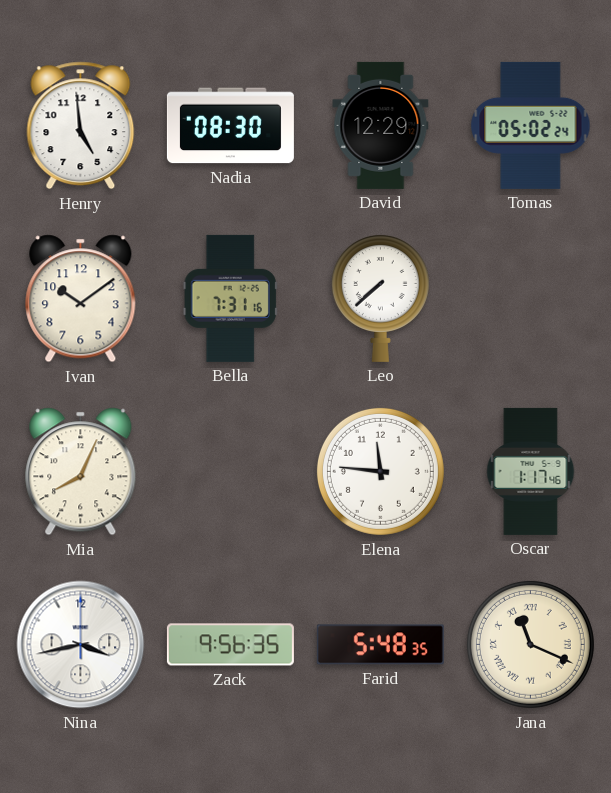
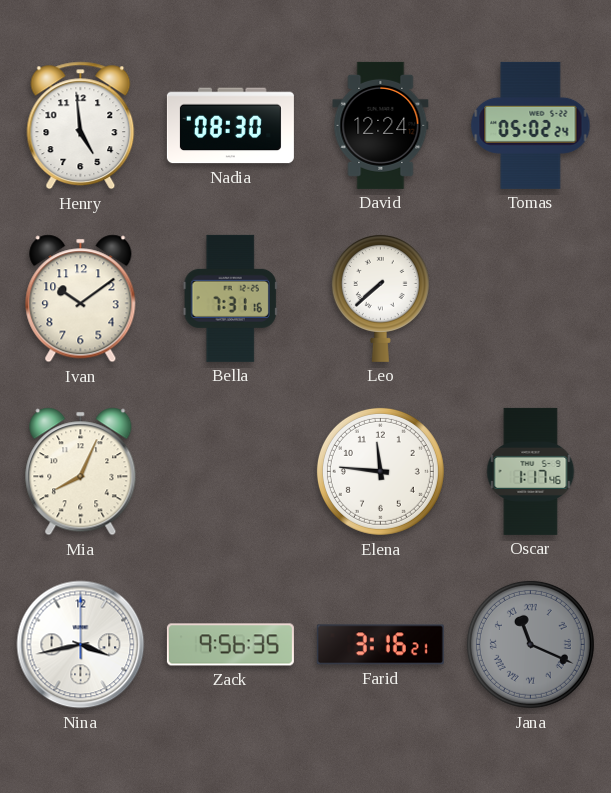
David: 12:29 -> 12:24
Farid: 5:48 -> 3:16
Jana dial: cream -> grey
